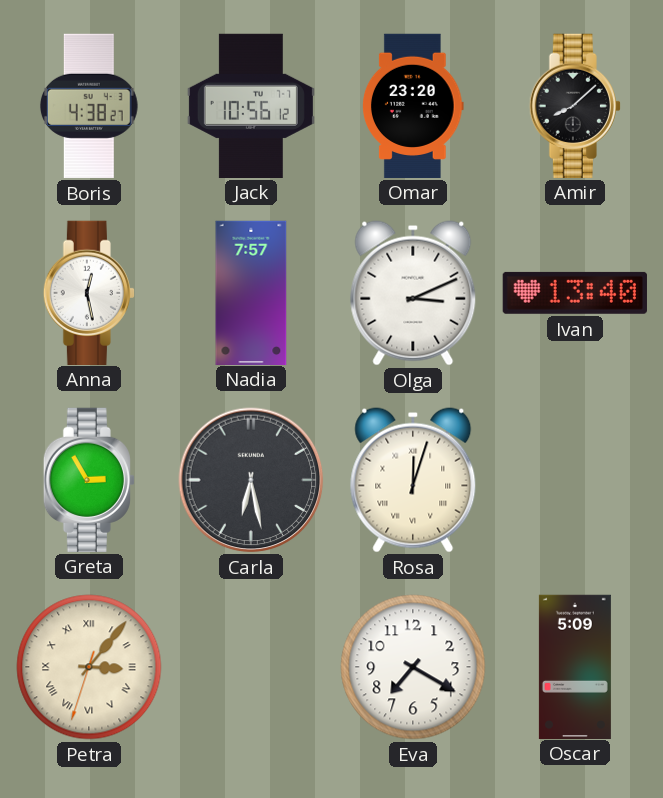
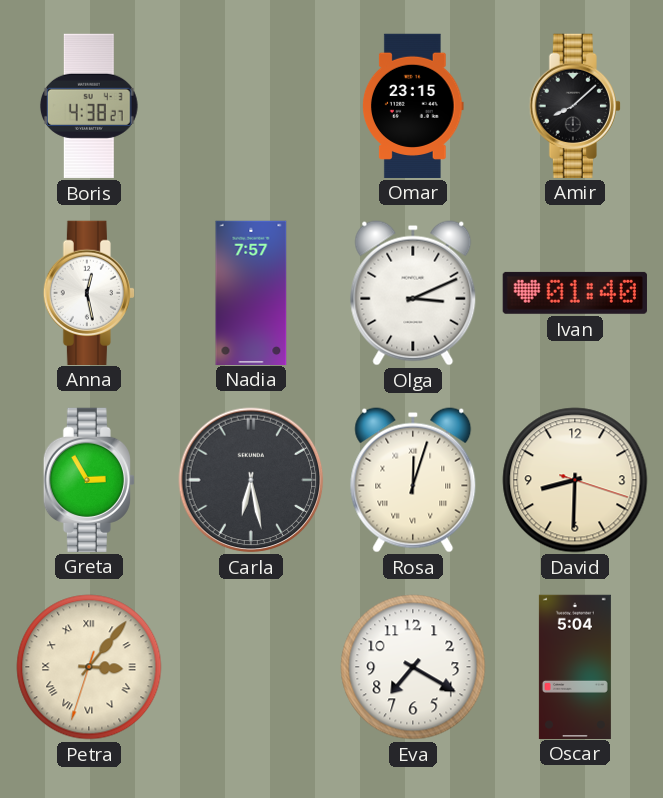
Jack: 10:56 -> none
Omar: 23:20 -> 23:15
Ivan: 13:40 -> 01:40
David: none -> 8:30
Oscar: 5:09 -> 5:04
